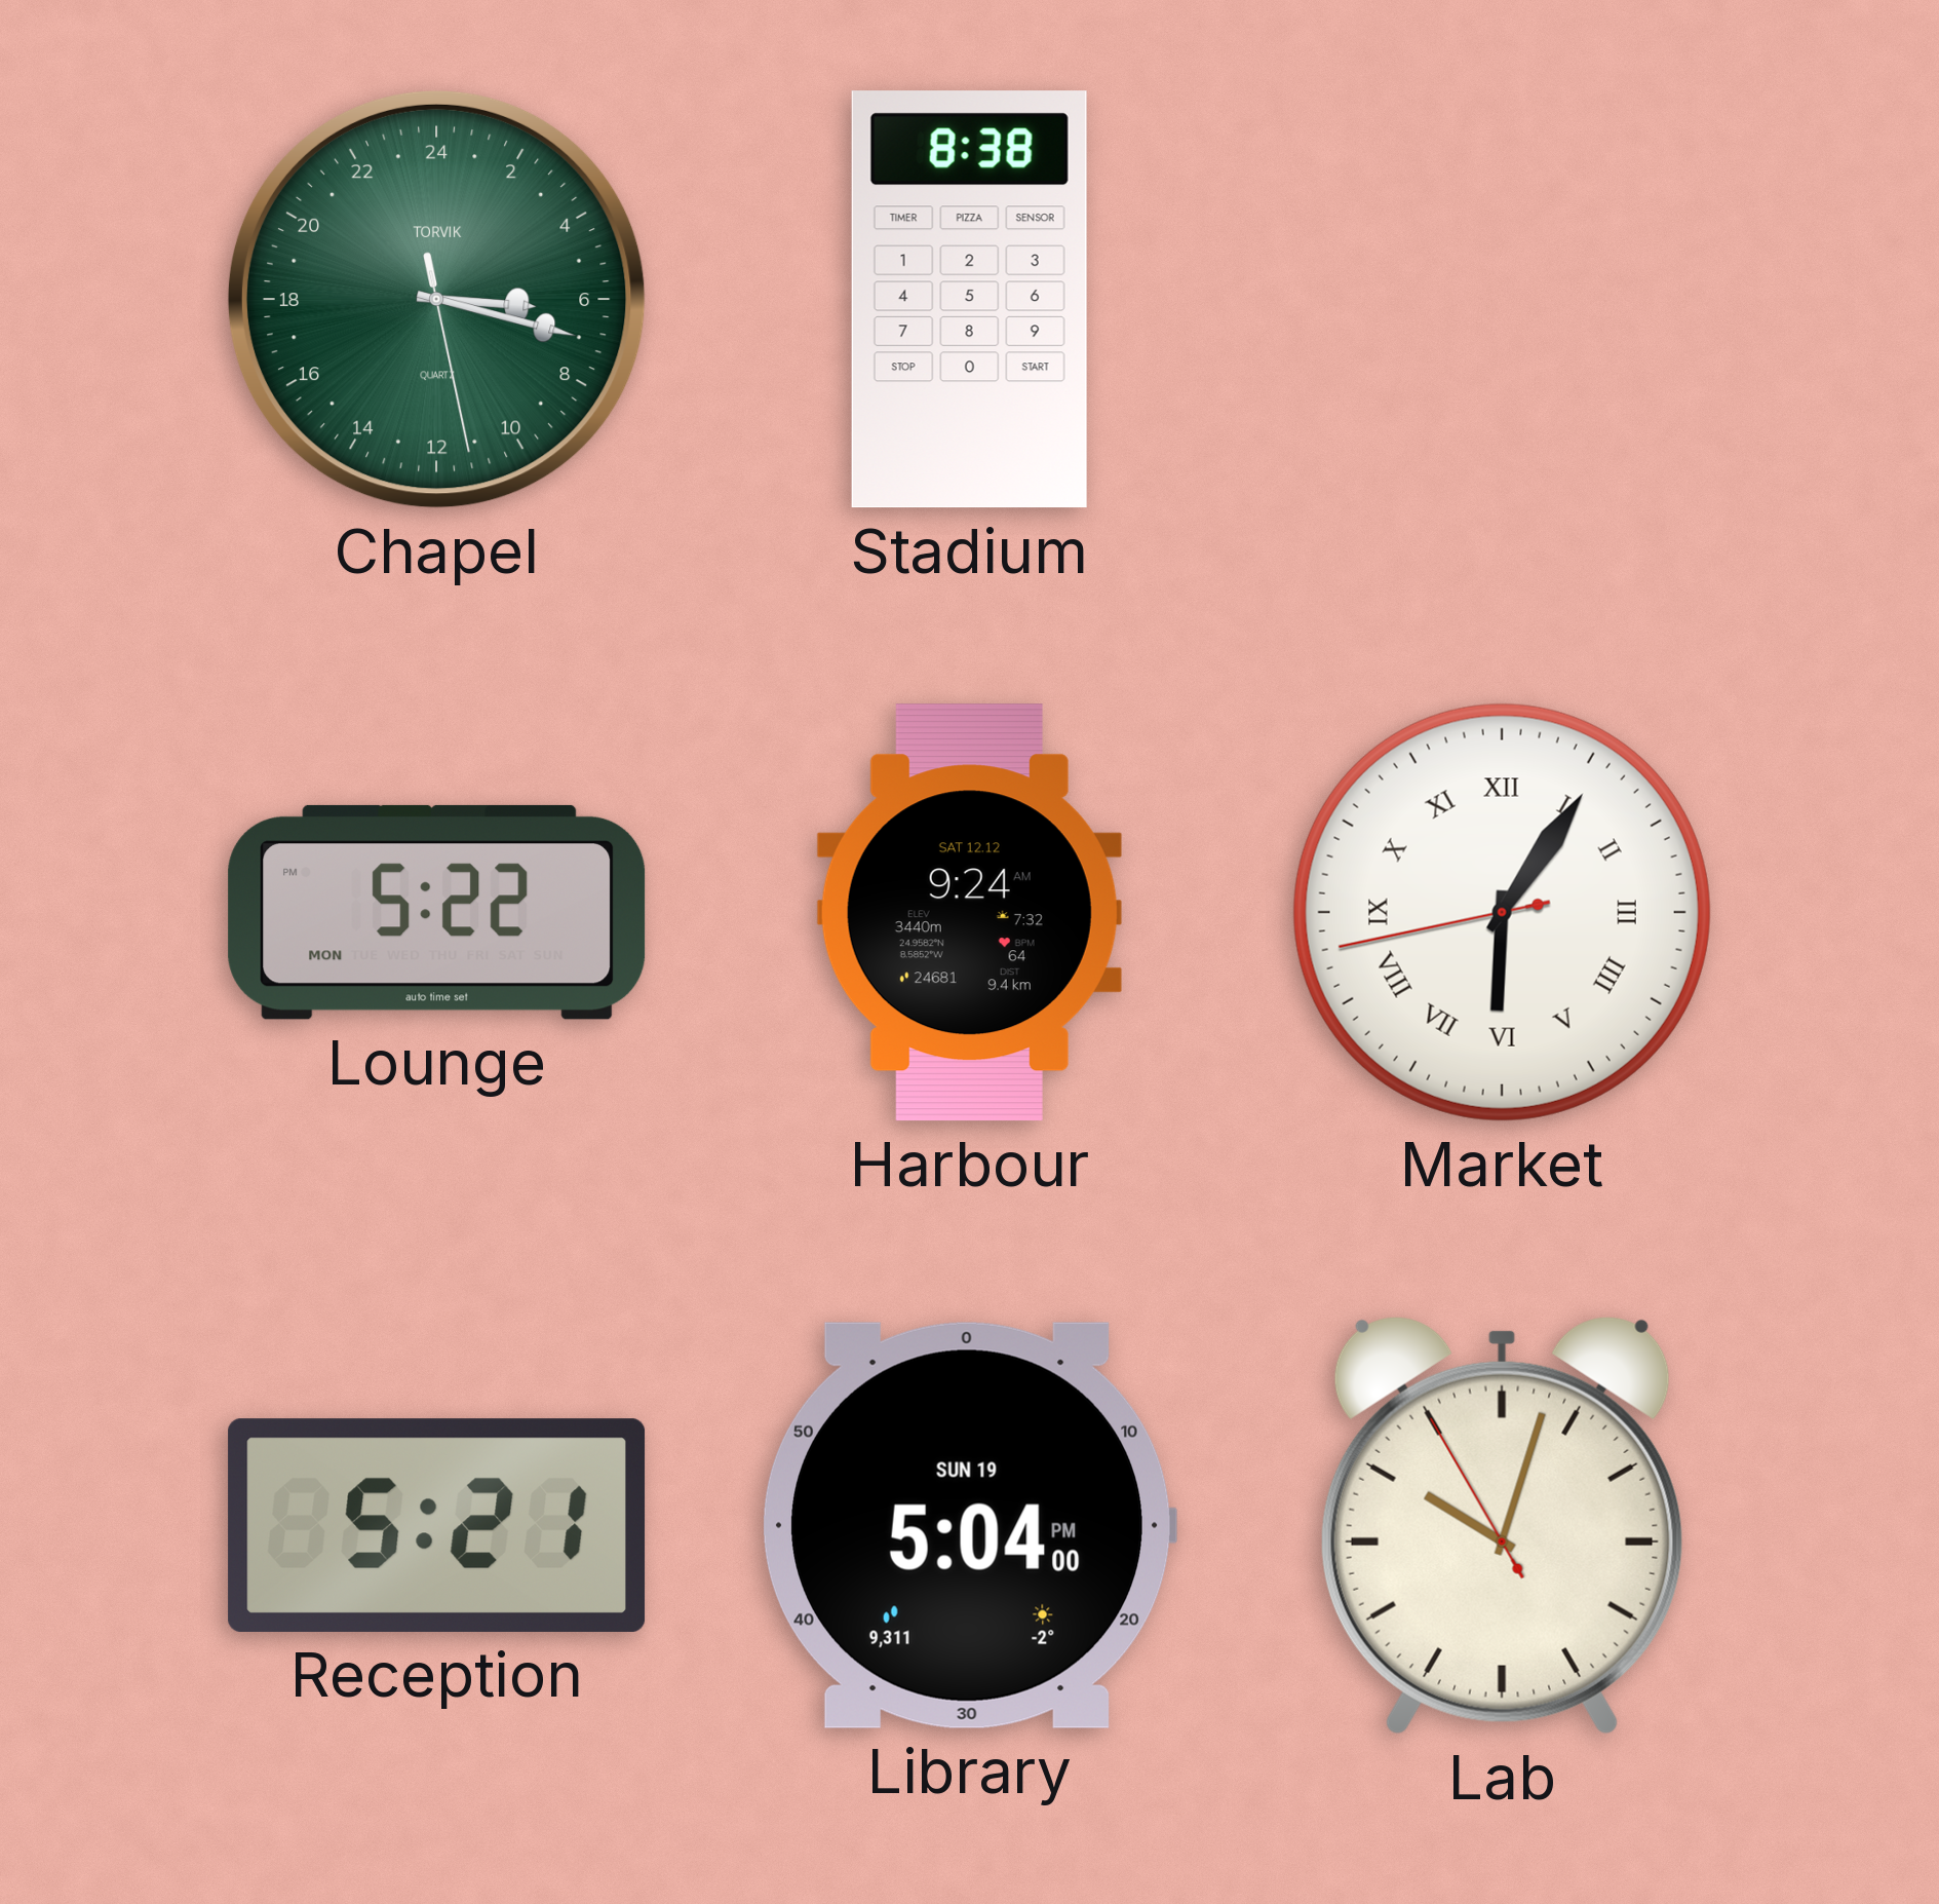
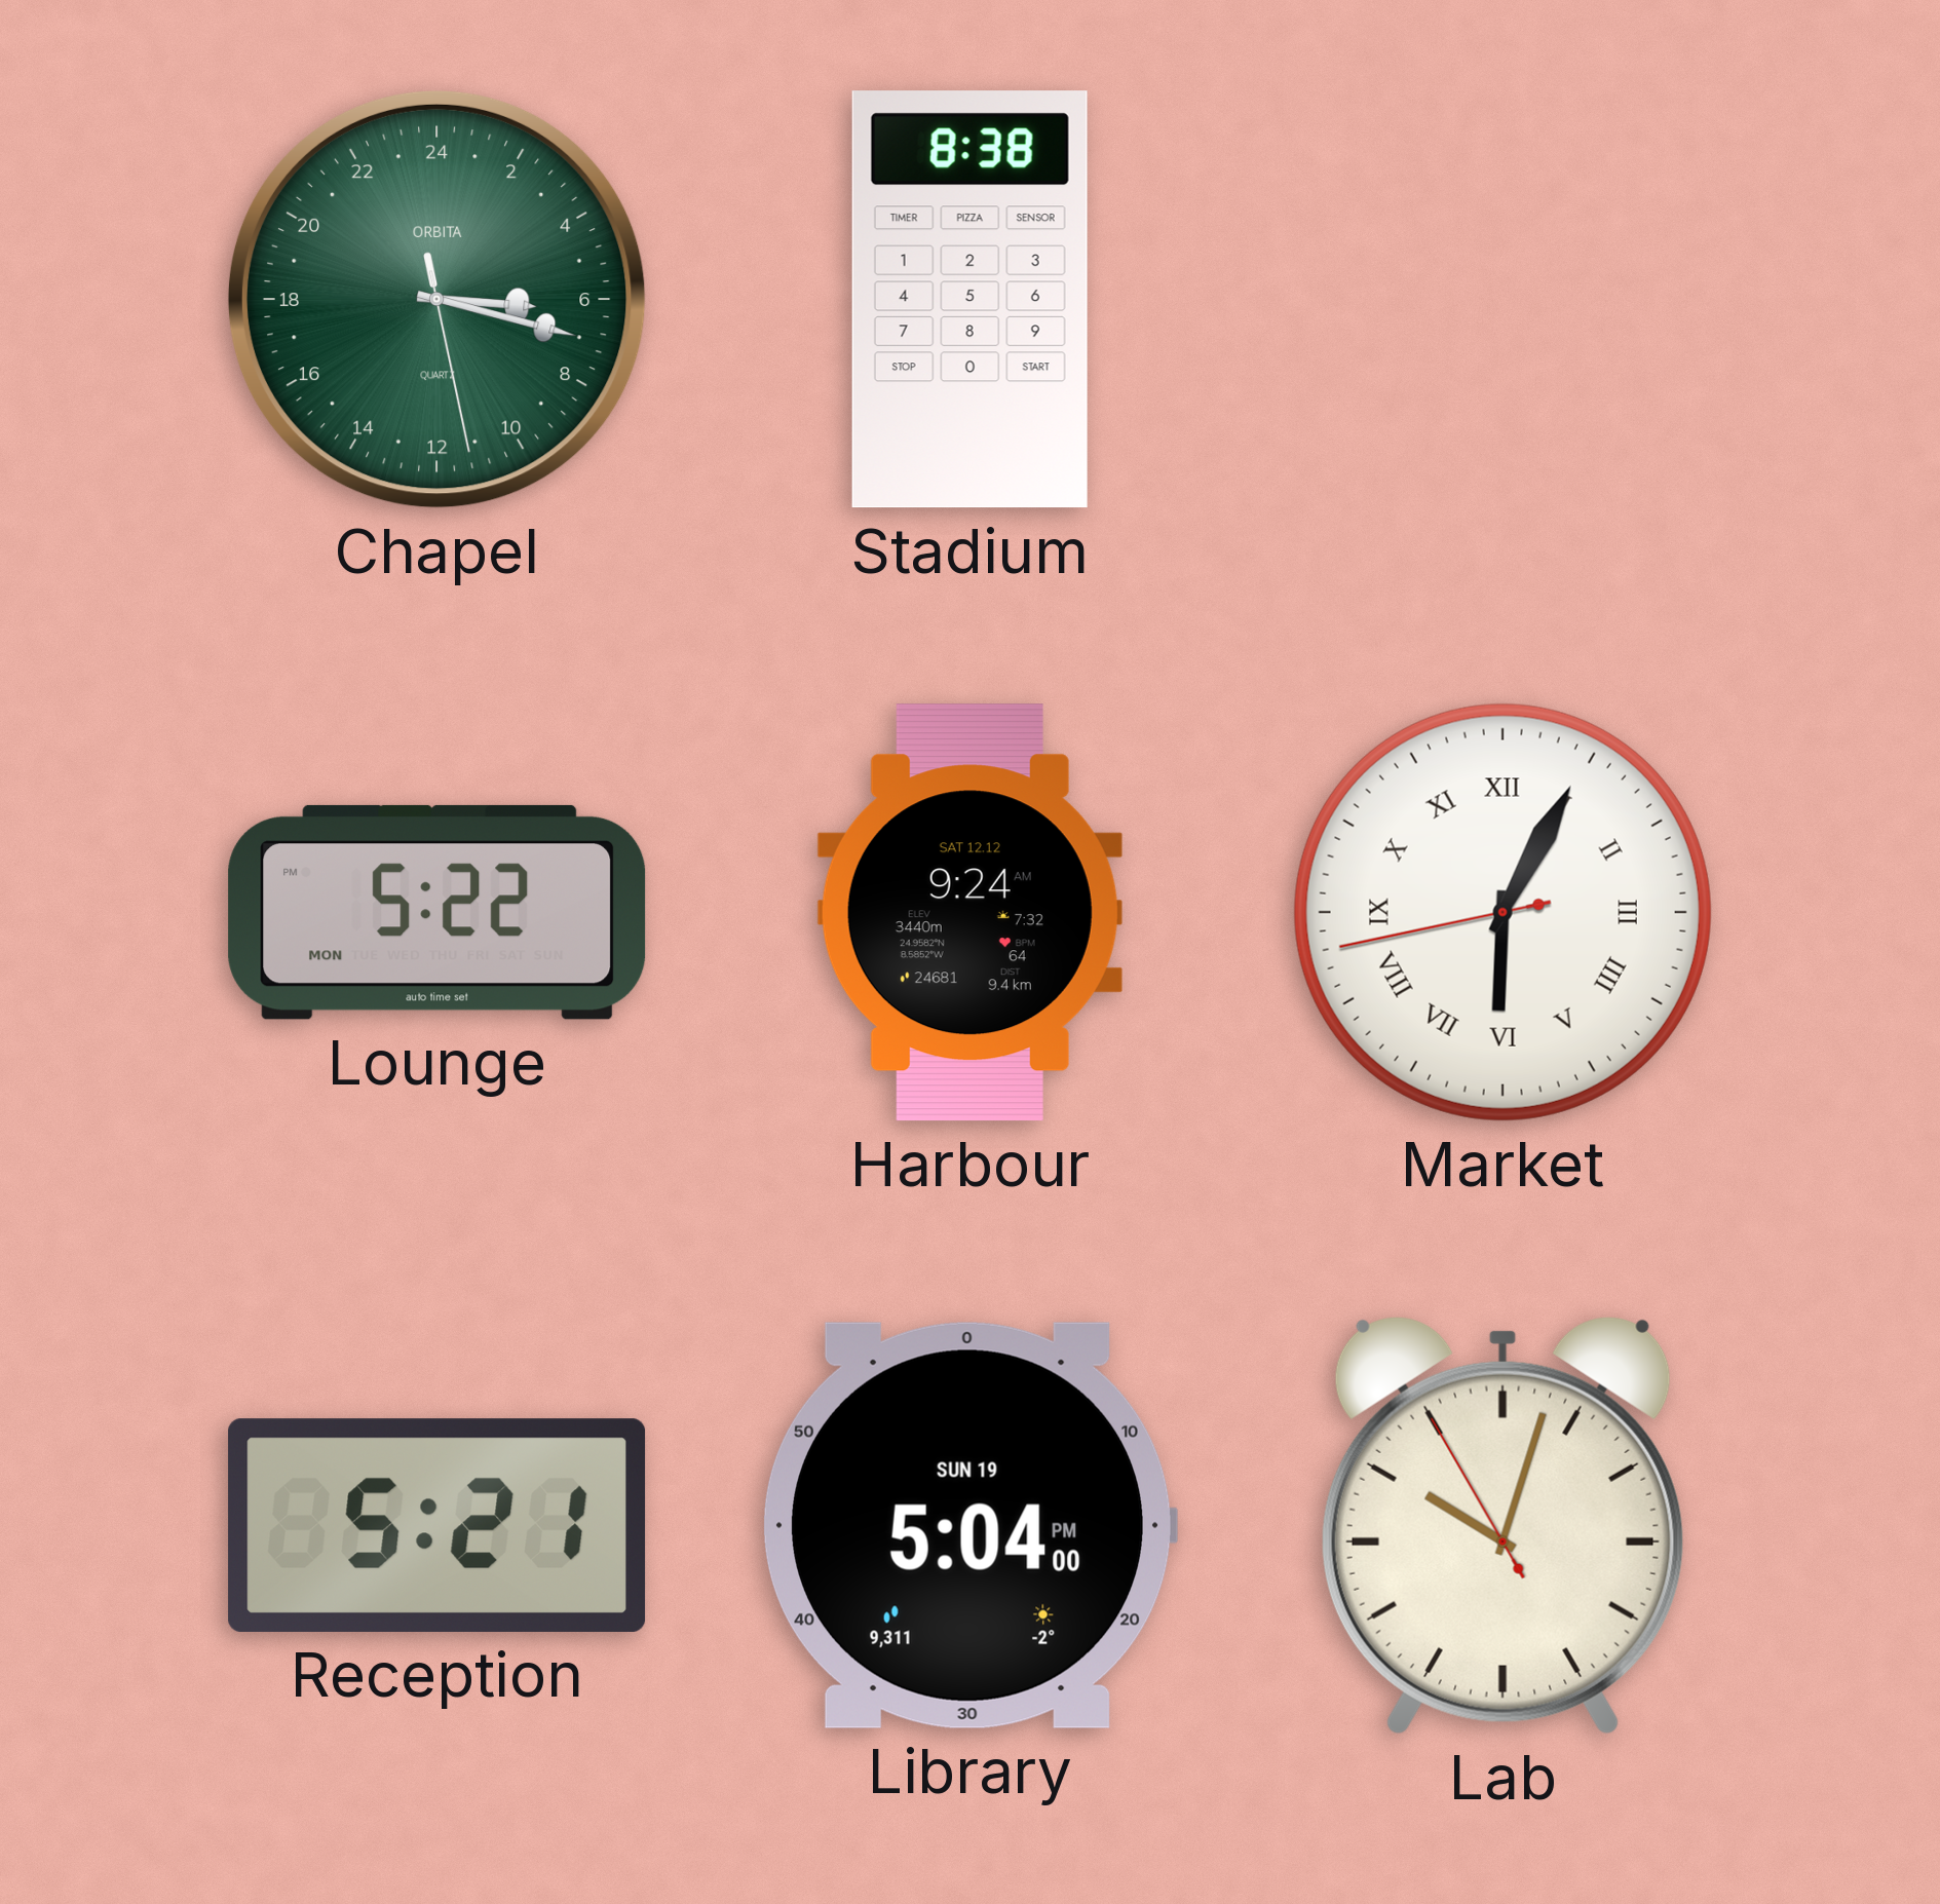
Chapel brand: TORVIK -> ORBITA
Market: 6:05 -> 6:04
